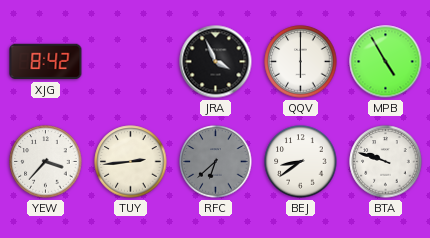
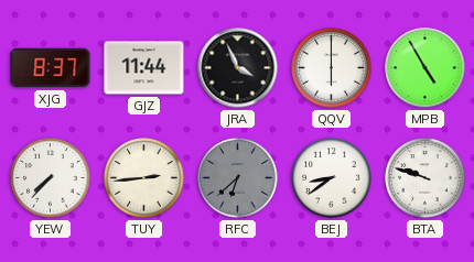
XJG: 8:42 -> 8:37
GJZ: none -> 11:44
YEW: 3:37 -> 7:37
